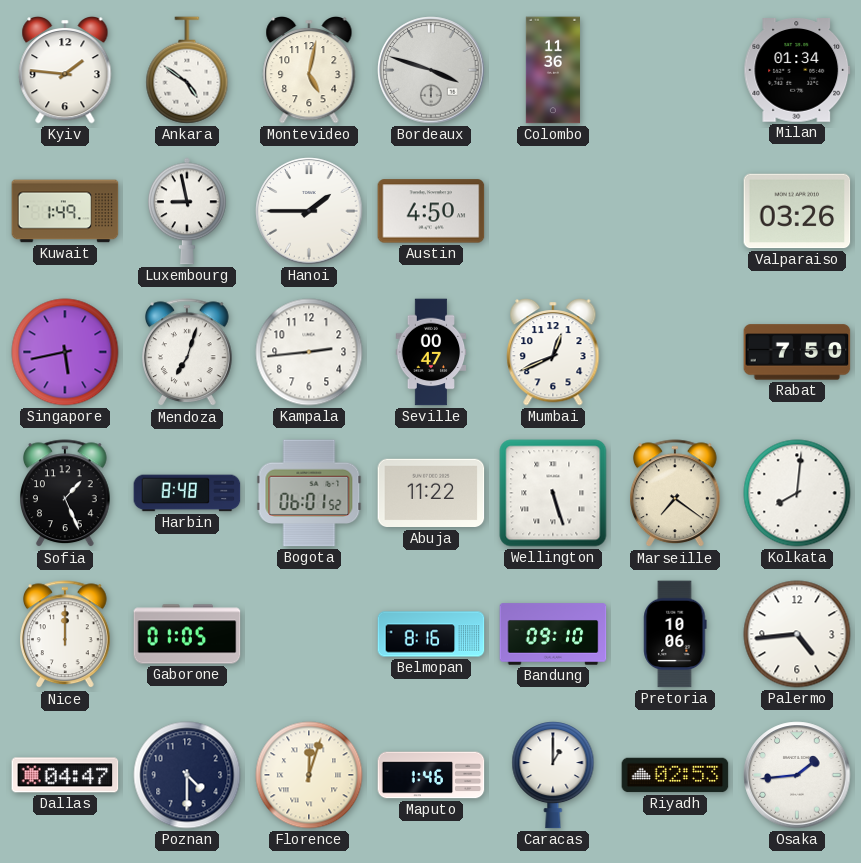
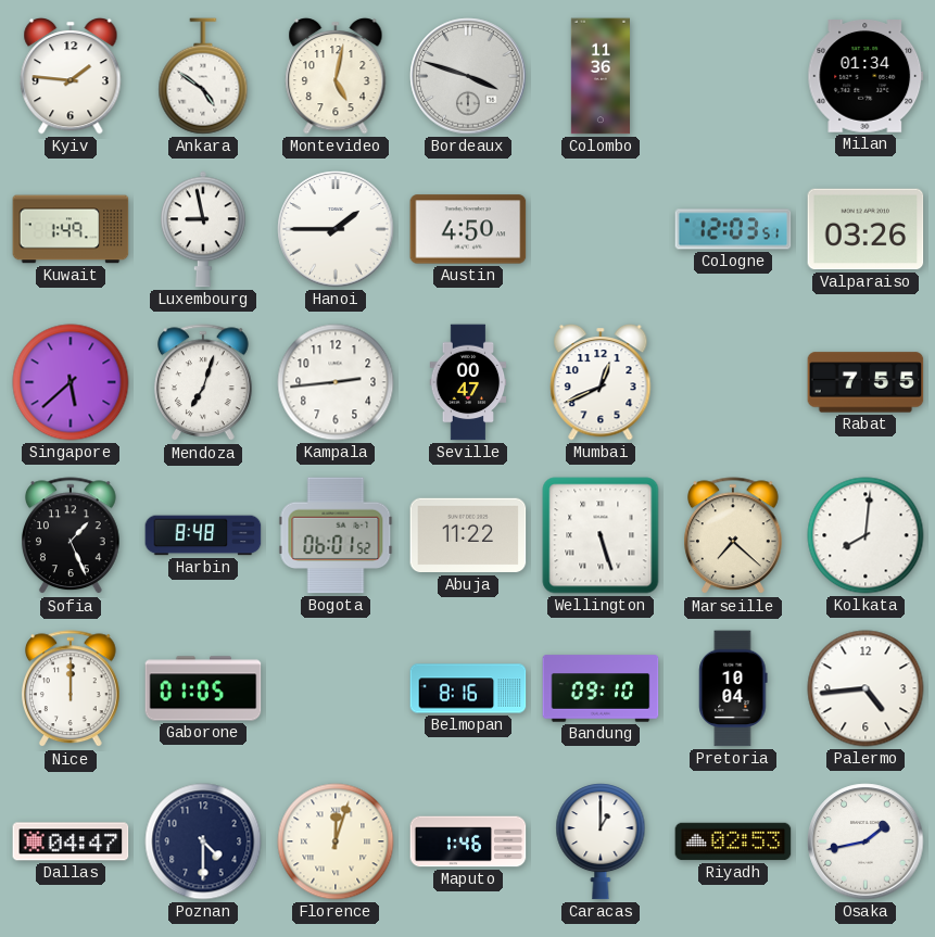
Cologne: none -> 12:03
Singapore: 5:43 -> 5:38
Rabat: 7:50 -> 7:55
Marseille: 7:21 -> 7:22
Pretoria: 10:06 -> 10:04
Osaka: 1:44 -> 1:43
